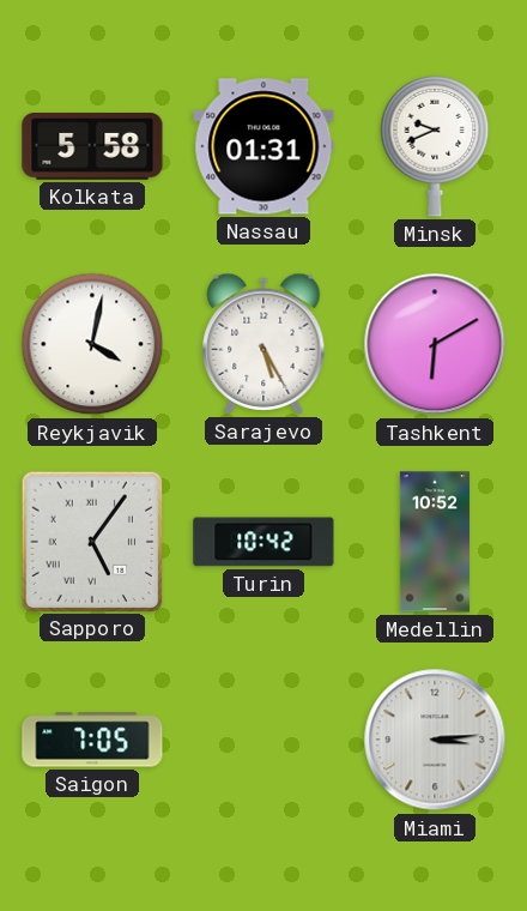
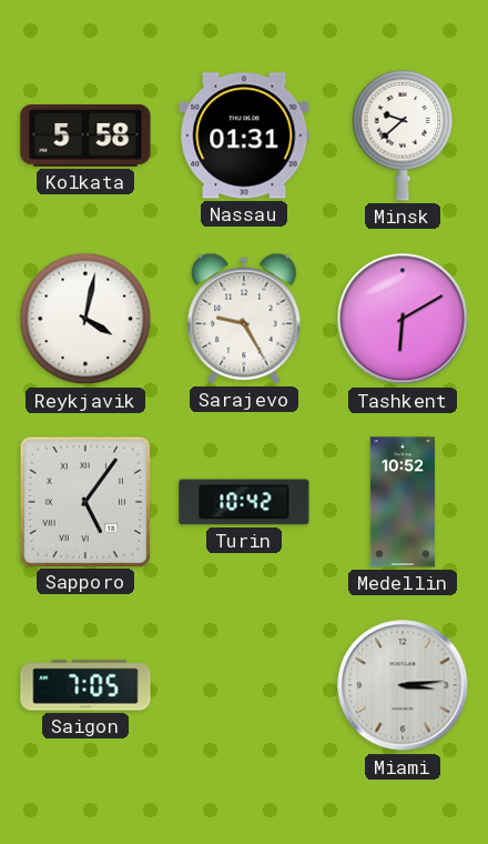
Minsk: 9:41 -> 9:38
Sarajevo: 5:25 -> 9:25
